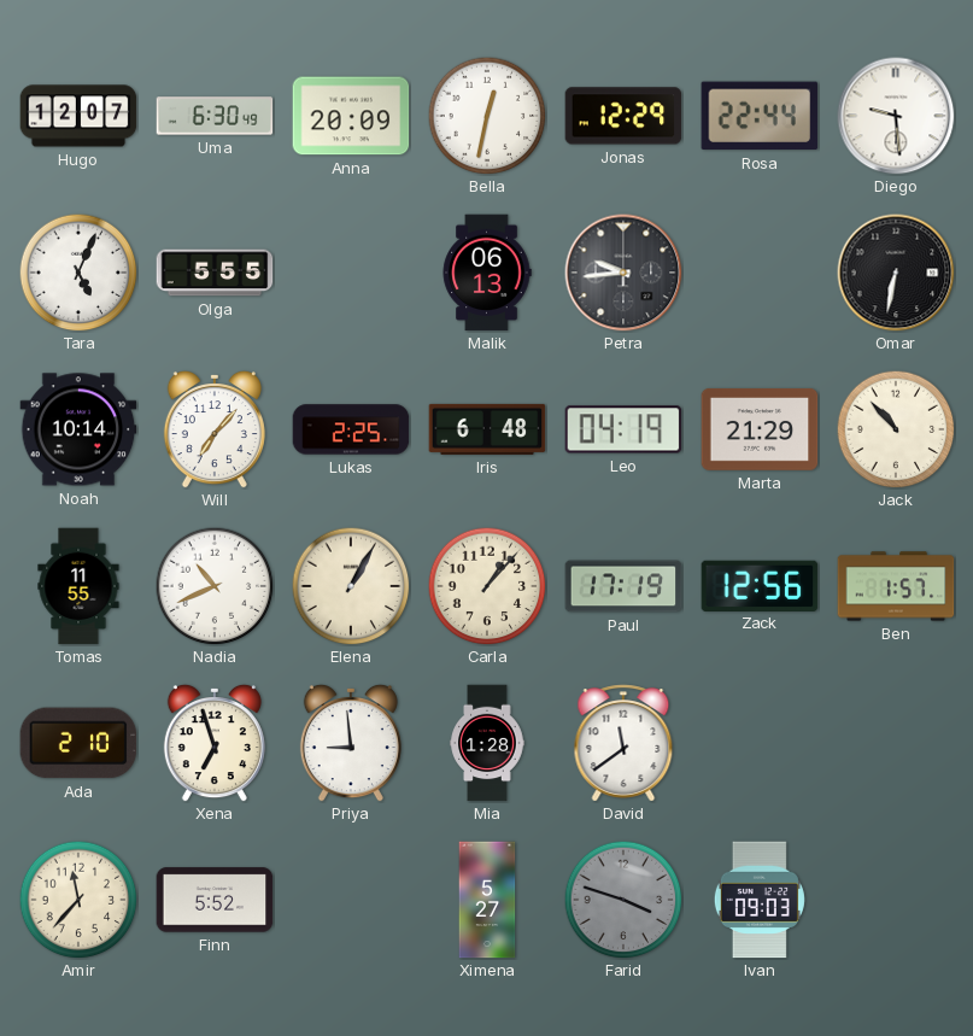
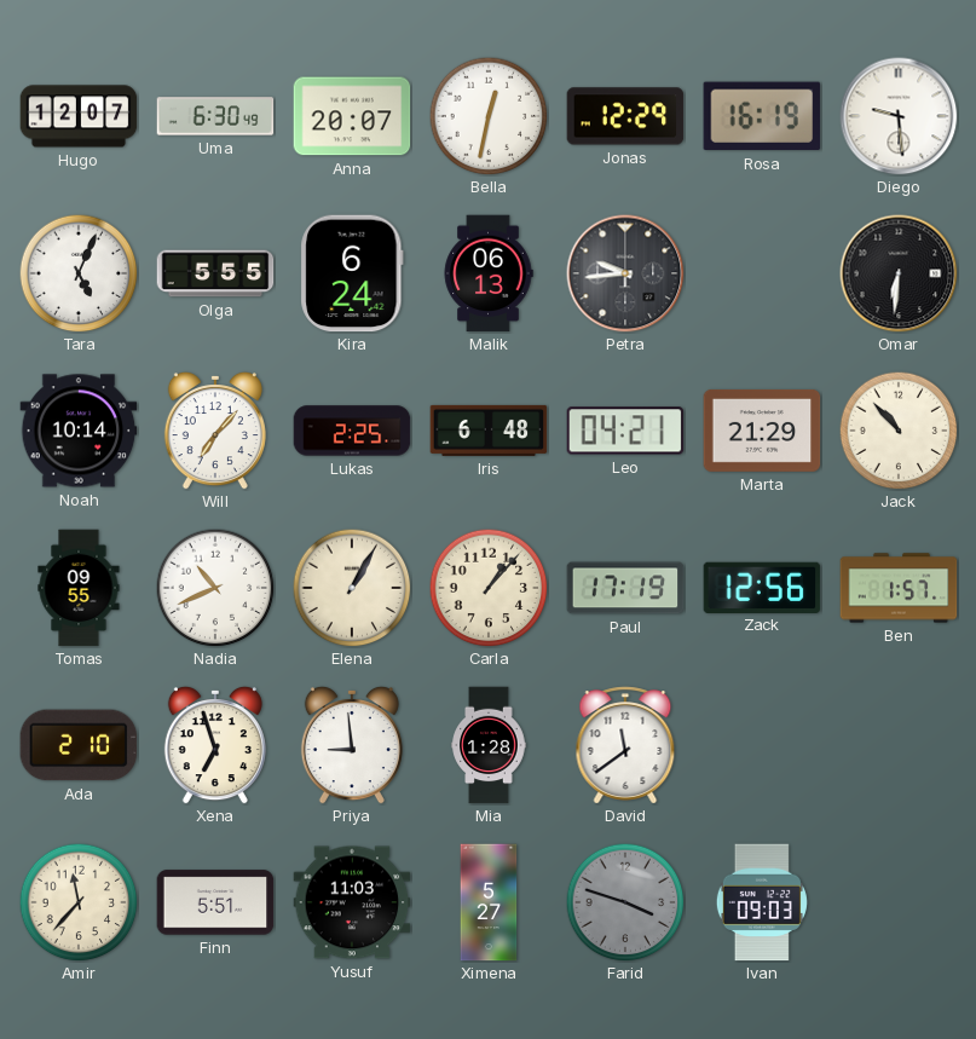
Anna: 20:09 -> 20:07
Rosa: 22:44 -> 16:19
Kira: none -> 6:24
Omar: 6:32 -> 6:31
Leo: 04:19 -> 04:21
Tomas: 11:55 -> 09:55
Finn: 5:52 -> 5:51
Yusuf: none -> 11:03
